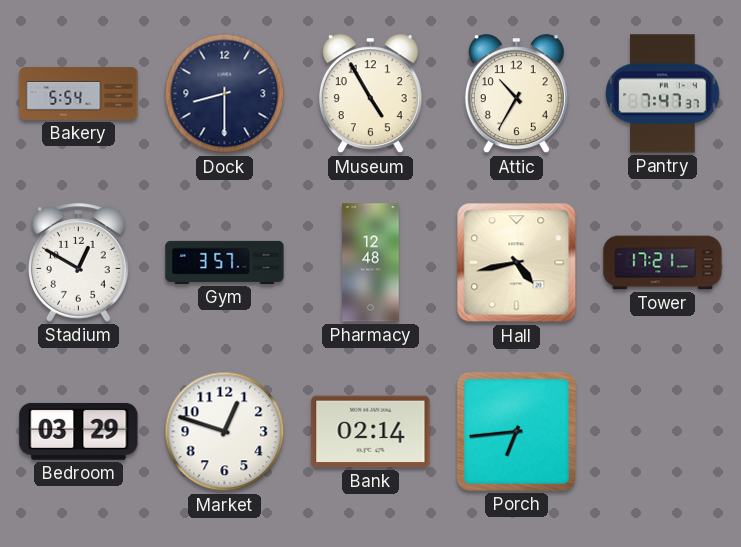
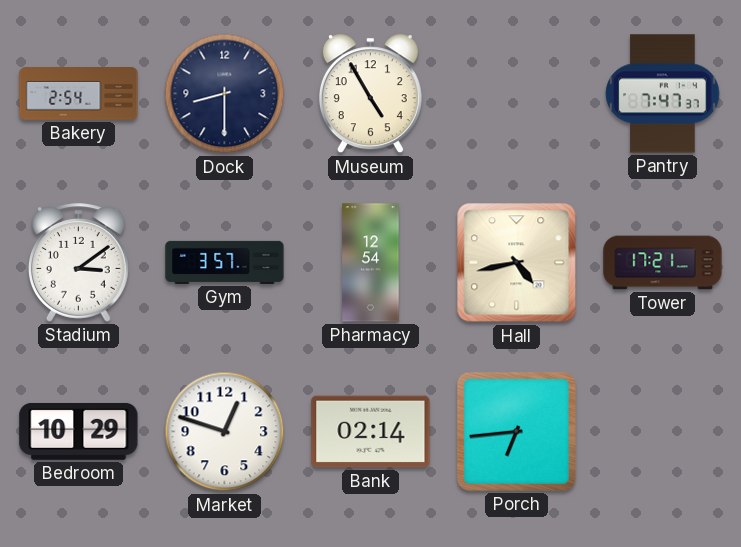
Bakery: 5:54 -> 2:54
Attic: 10:35 -> none
Stadium: 12:50 -> 3:09
Pharmacy: 12:48 -> 12:54
Bedroom: 03:29 -> 10:29
